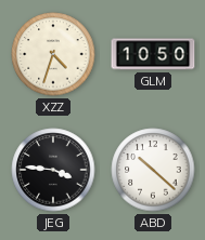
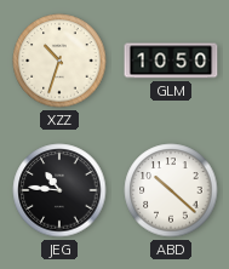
XZZ: 4:33 -> 10:33
JEG: 3:46 -> 10:46
